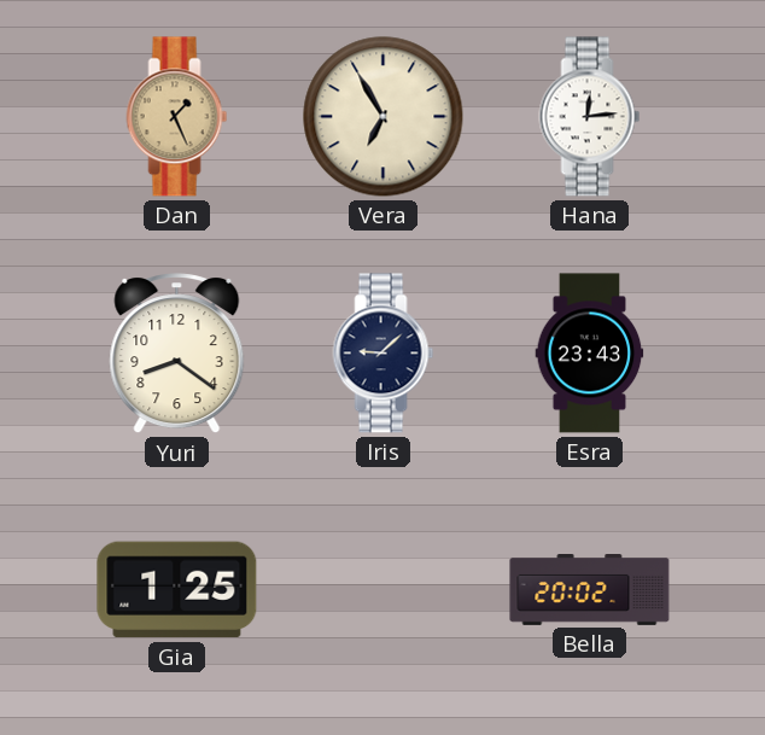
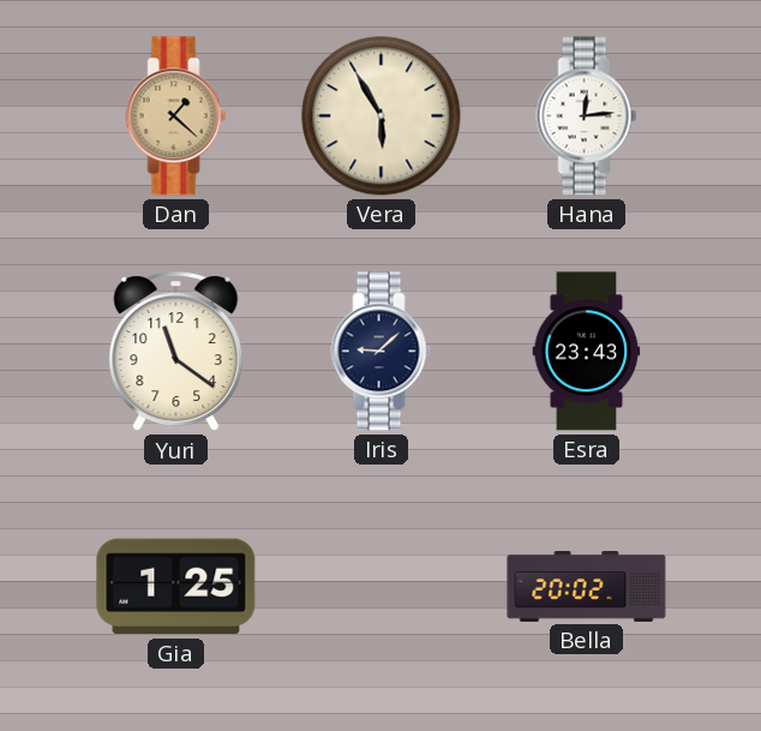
Dan: 1:26 -> 1:22
Vera: 6:55 -> 5:55
Yuri: 8:21 -> 11:21
